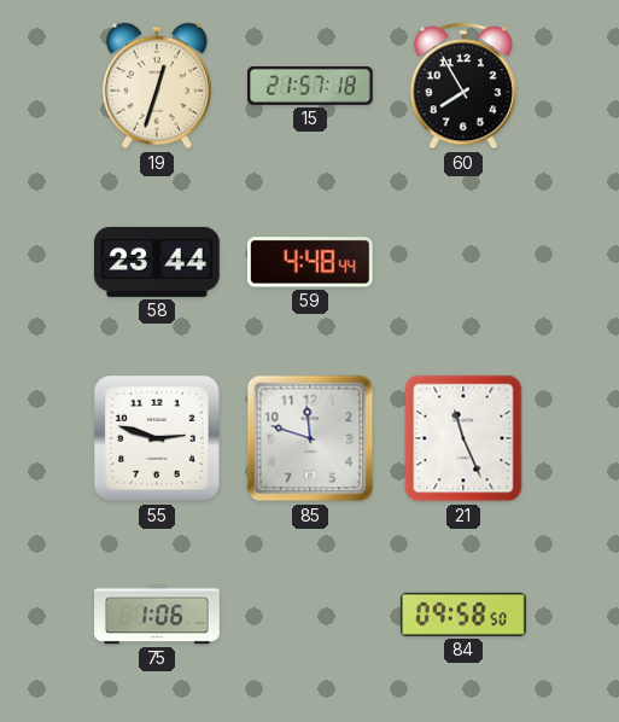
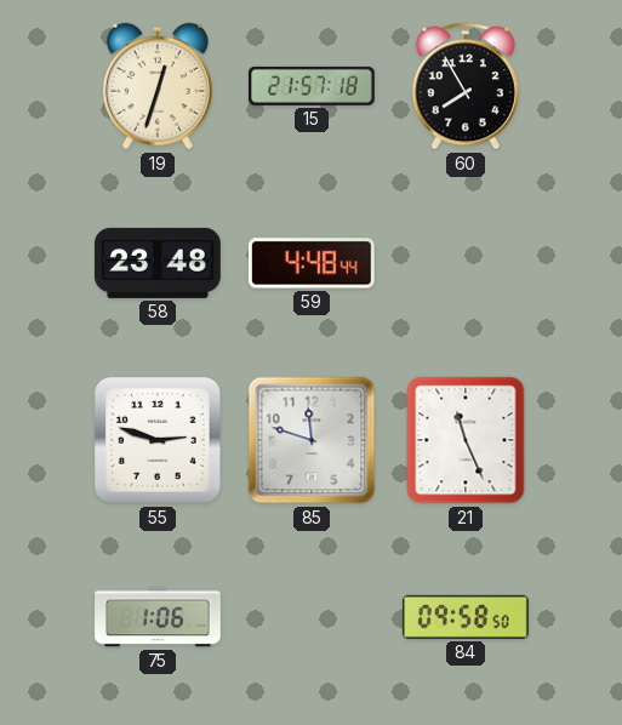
58: 23:44 -> 23:48
